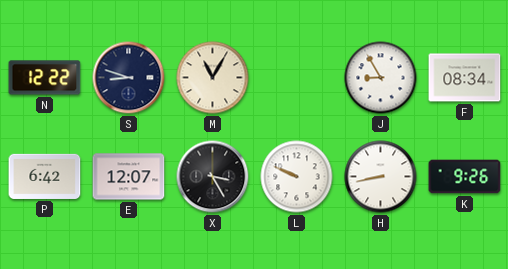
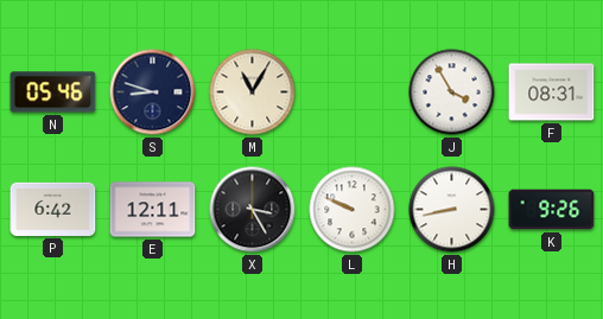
N: 12:22 -> 05:46
J: 8:55 -> 3:55
F: 08:34 -> 08:31
E: 12:07 -> 12:11
